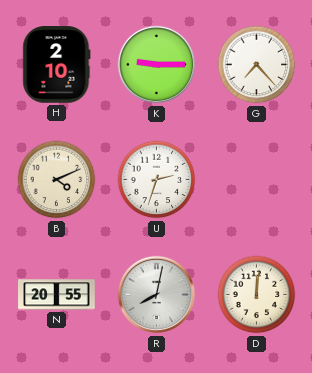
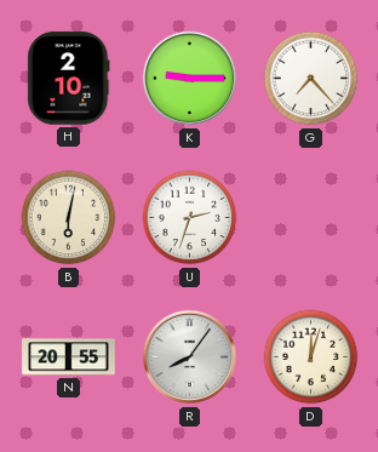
B: 4:11 -> 6:02
R: 8:02 -> 8:06
D: 12:01 -> 12:03
